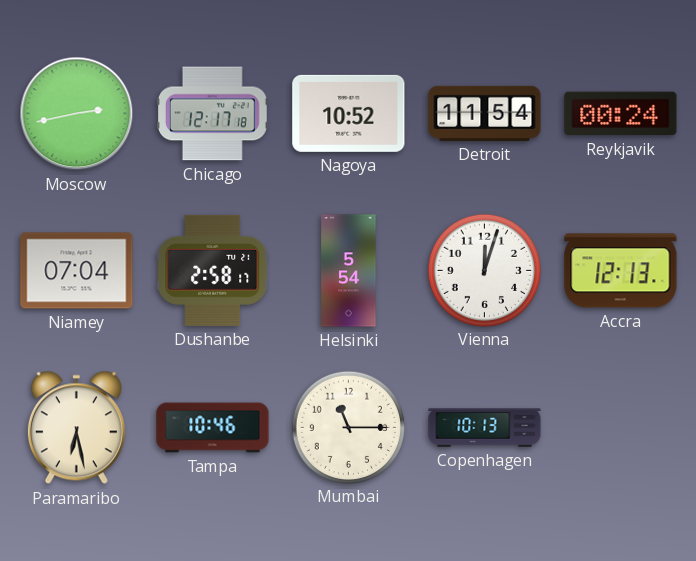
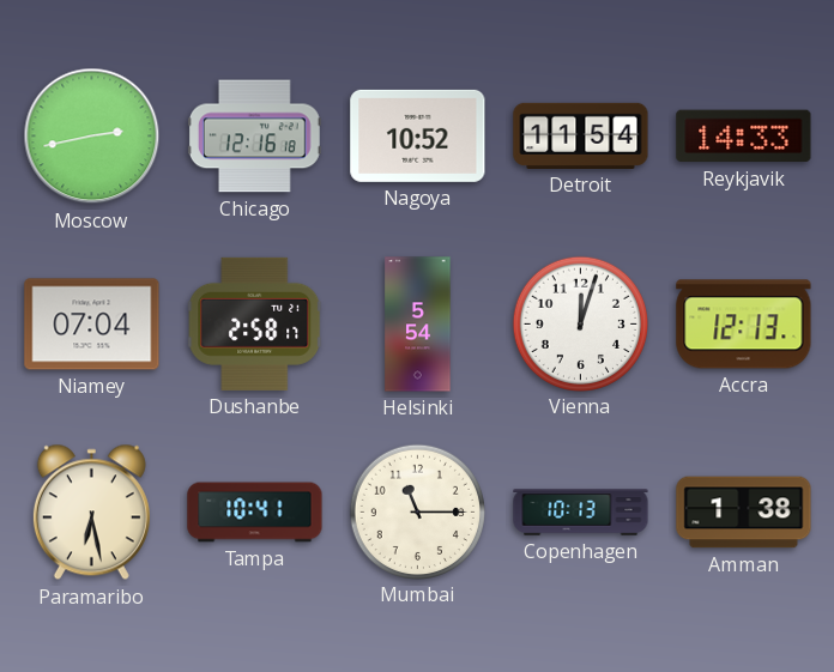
Chicago: 12:17 -> 12:16
Reykjavik: 00:24 -> 14:33
Tampa: 10:46 -> 10:41
Amman: none -> 1:38
